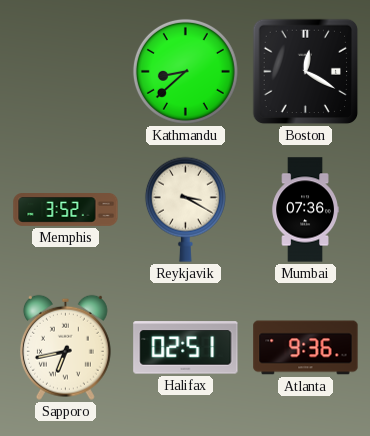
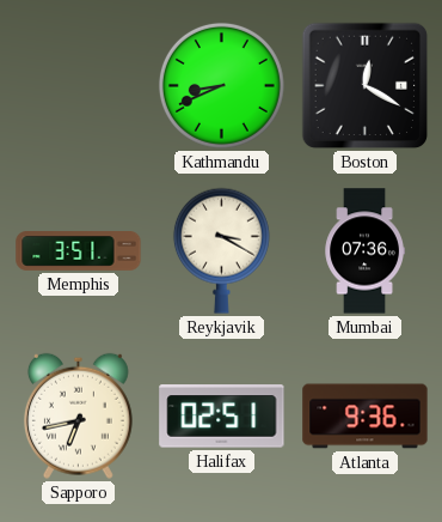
Kathmandu: 8:38 -> 8:41
Memphis: 3:52 -> 3:51
